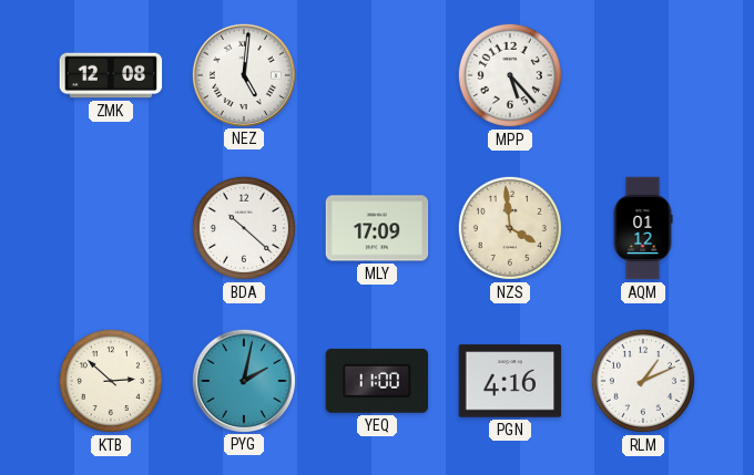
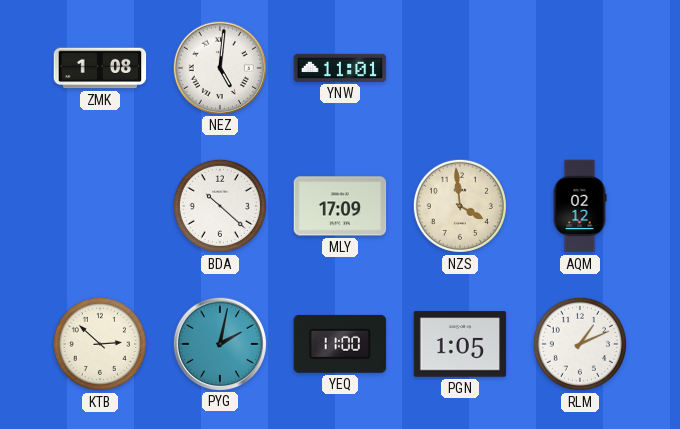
ZMK: 12:08 -> 1:08
YNW: none -> 11:01
MPP: 5:23 -> none
AQM: 01:12 -> 02:12
PGN: 4:16 -> 1:05
